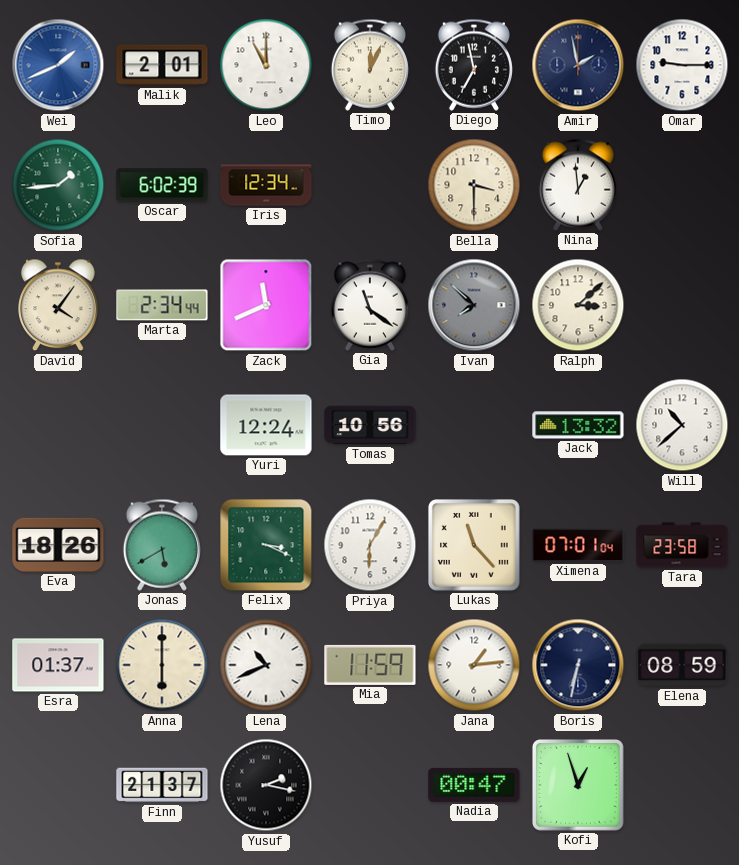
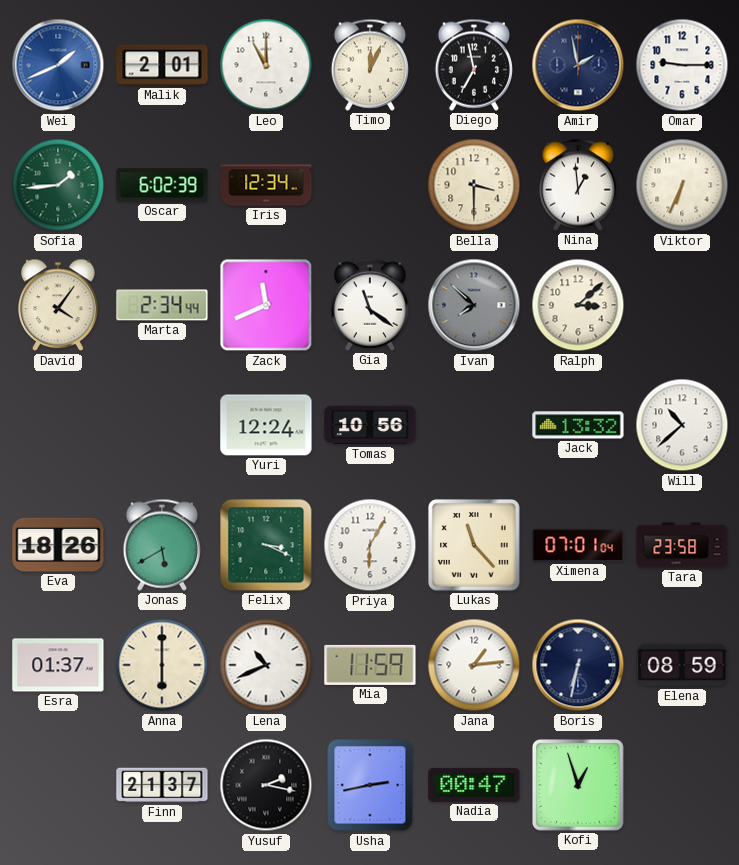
Viktor: none -> 6:34
Usha: none -> 2:43
